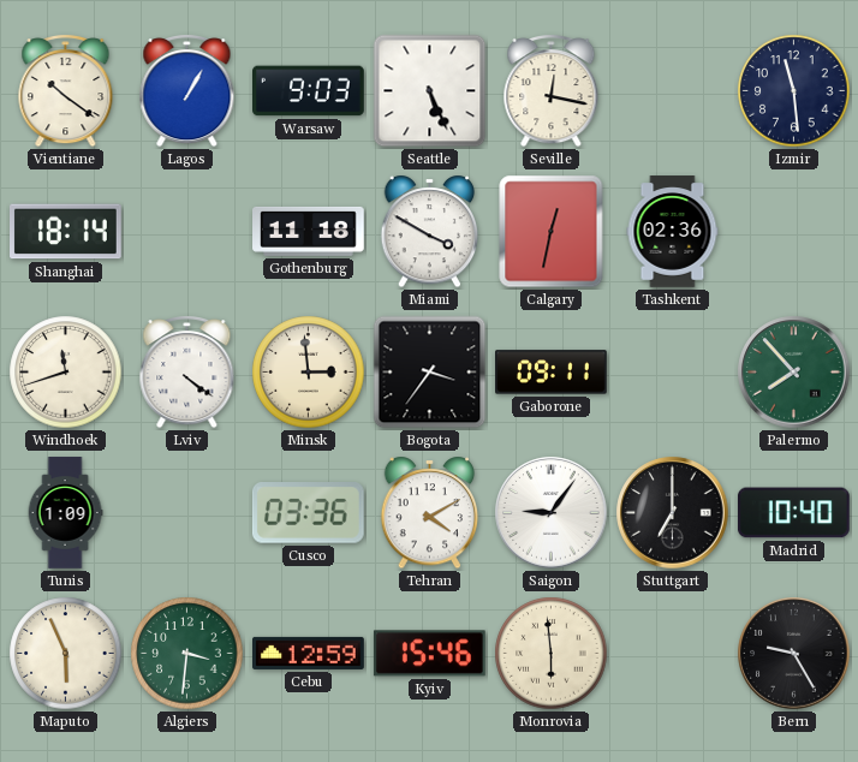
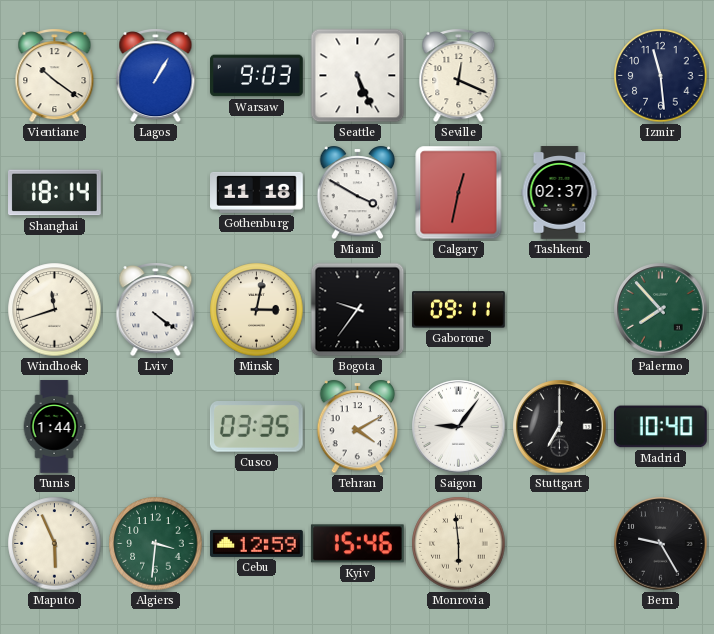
Seville: 12:17 -> 12:19
Tashkent: 02:36 -> 02:37
Minsk: 2:59 -> 3:02
Bogota: 3:36 -> 9:36
Tunis: 1:09 -> 1:44
Cusco: 03:36 -> 03:35
